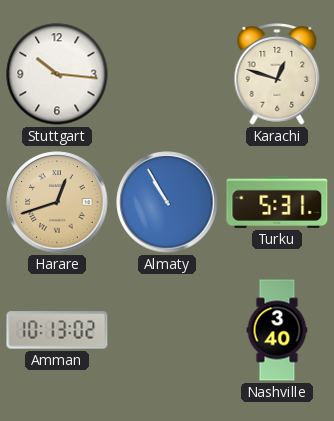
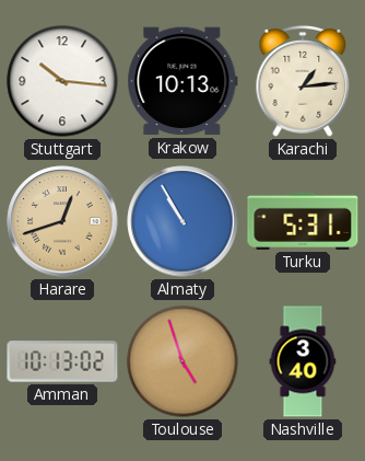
Krakow: none -> 10:13
Karachi: 12:48 -> 1:14
Toulouse: none -> 4:57
